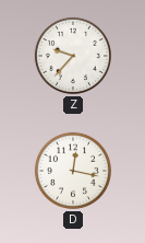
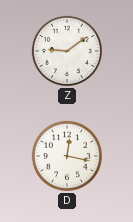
Z: 9:37 -> 9:09
